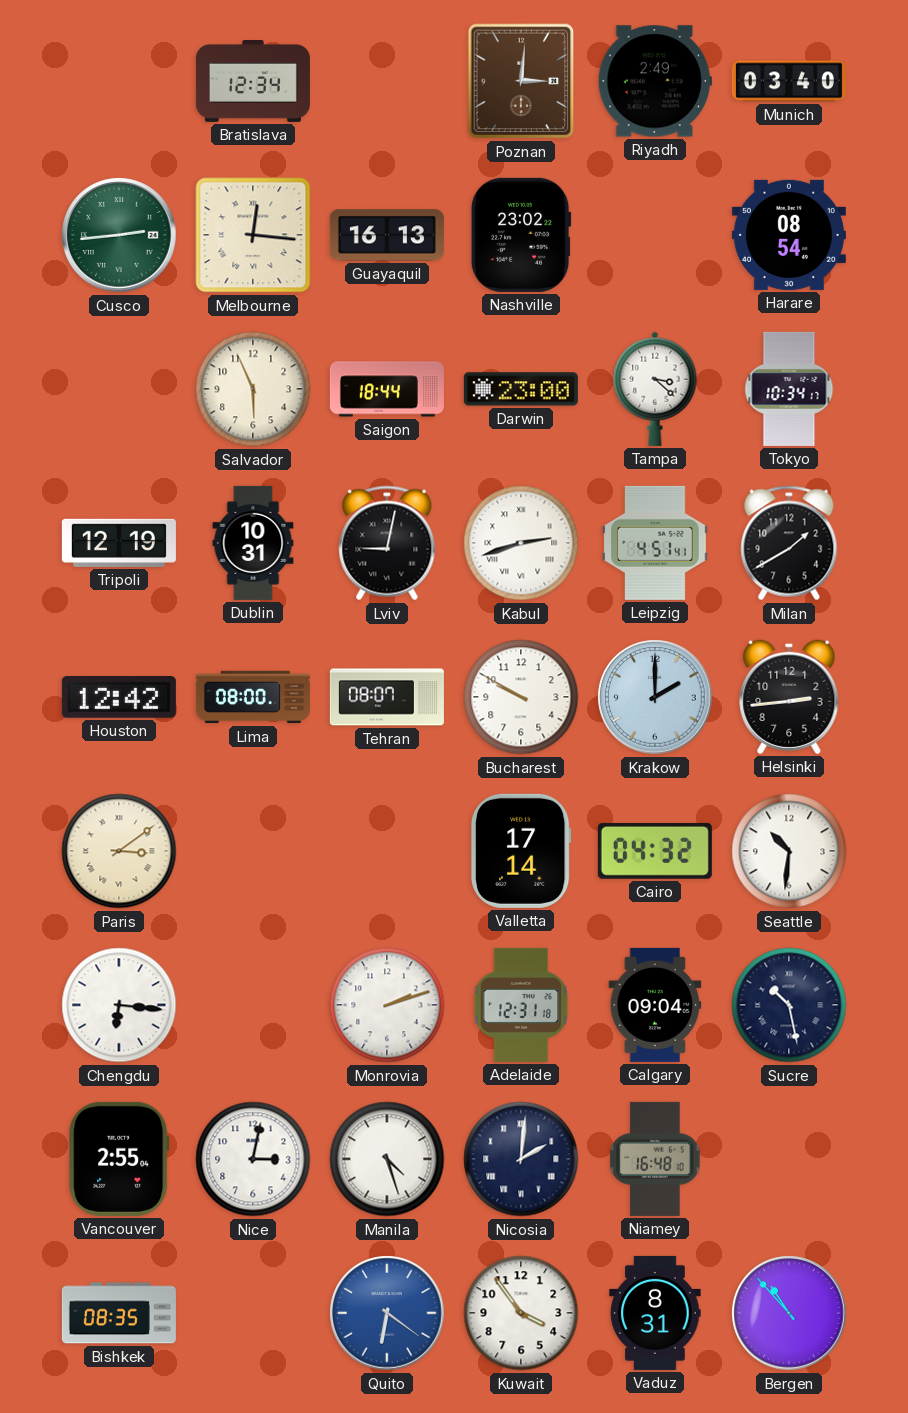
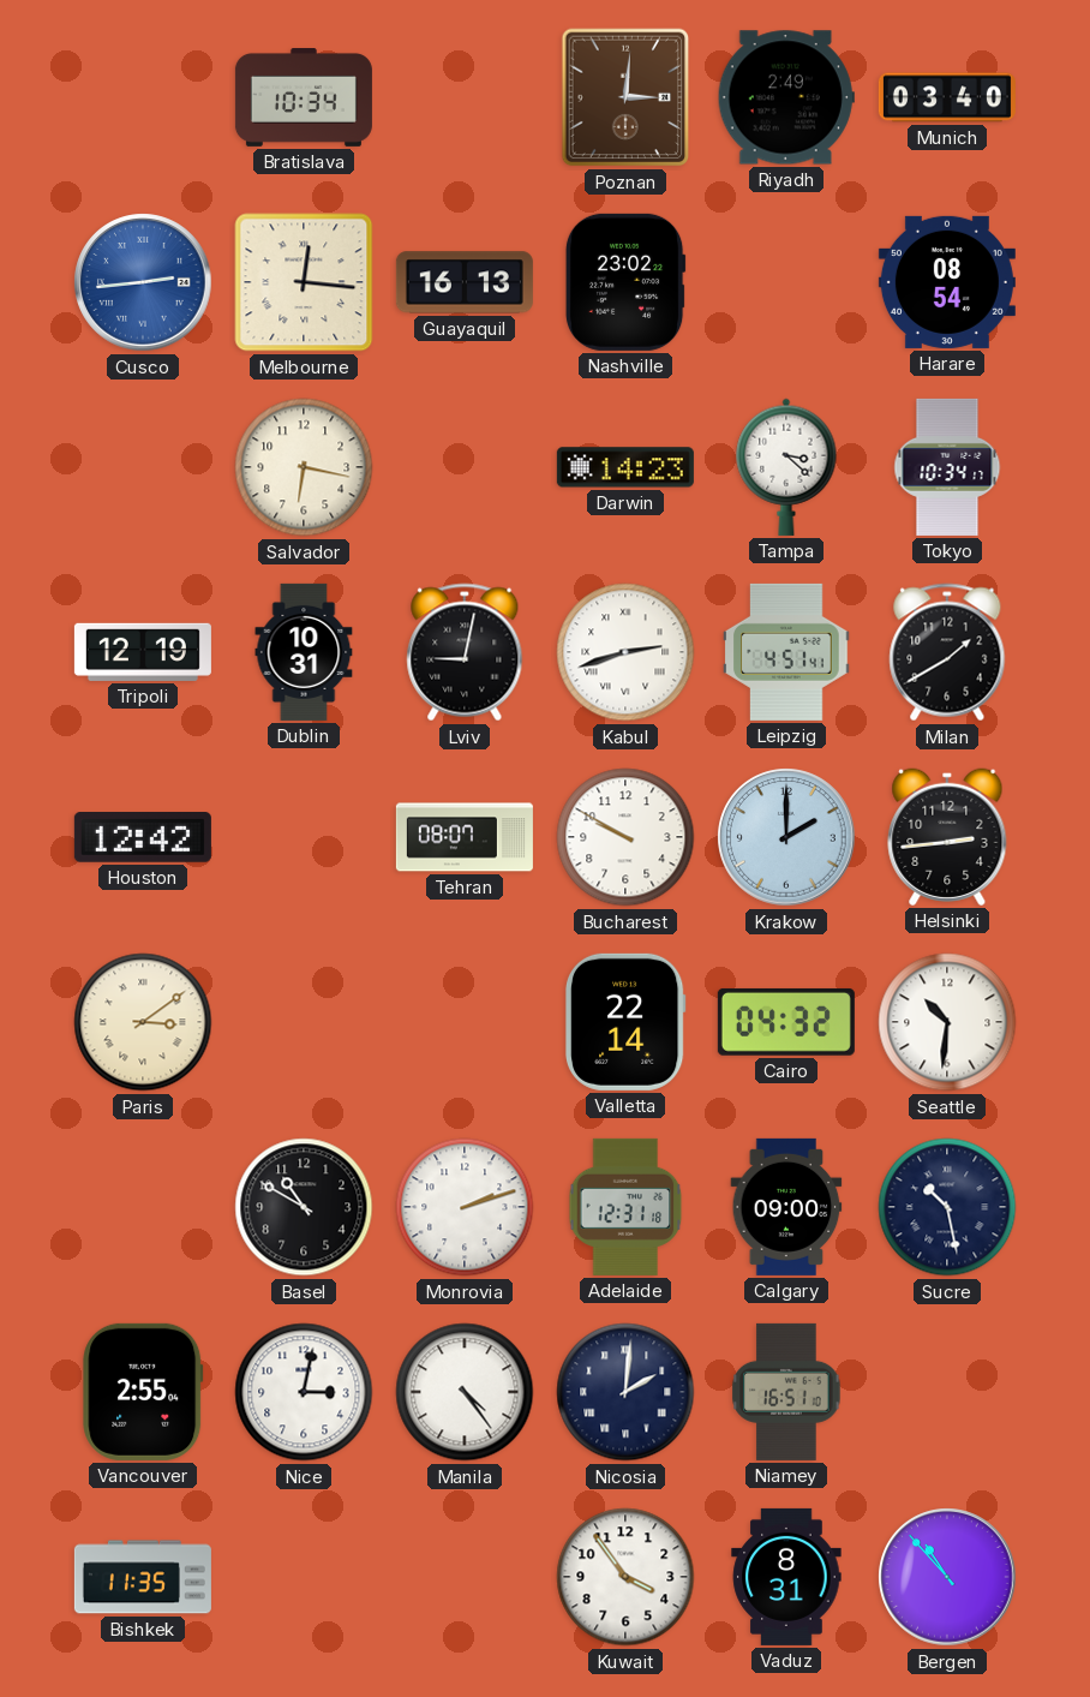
Bratislava: 12:34 -> 10:34
Cusco dial: green -> blue
Salvador: 5:56 -> 6:17
Saigon: 18:44 -> none
Darwin: 23:00 -> 14:23
Lima: 08:00 -> none
Valletta: 17:14 -> 22:14
Chengdu: 6:16 -> none
Basel: none -> 10:50
Calgary: 09:04 -> 09:00
Manila: 4:27 -> 4:24
Niamey: 16:48 -> 16:51
Bishkek: 08:35 -> 11:35
Quito: 6:21 -> none
